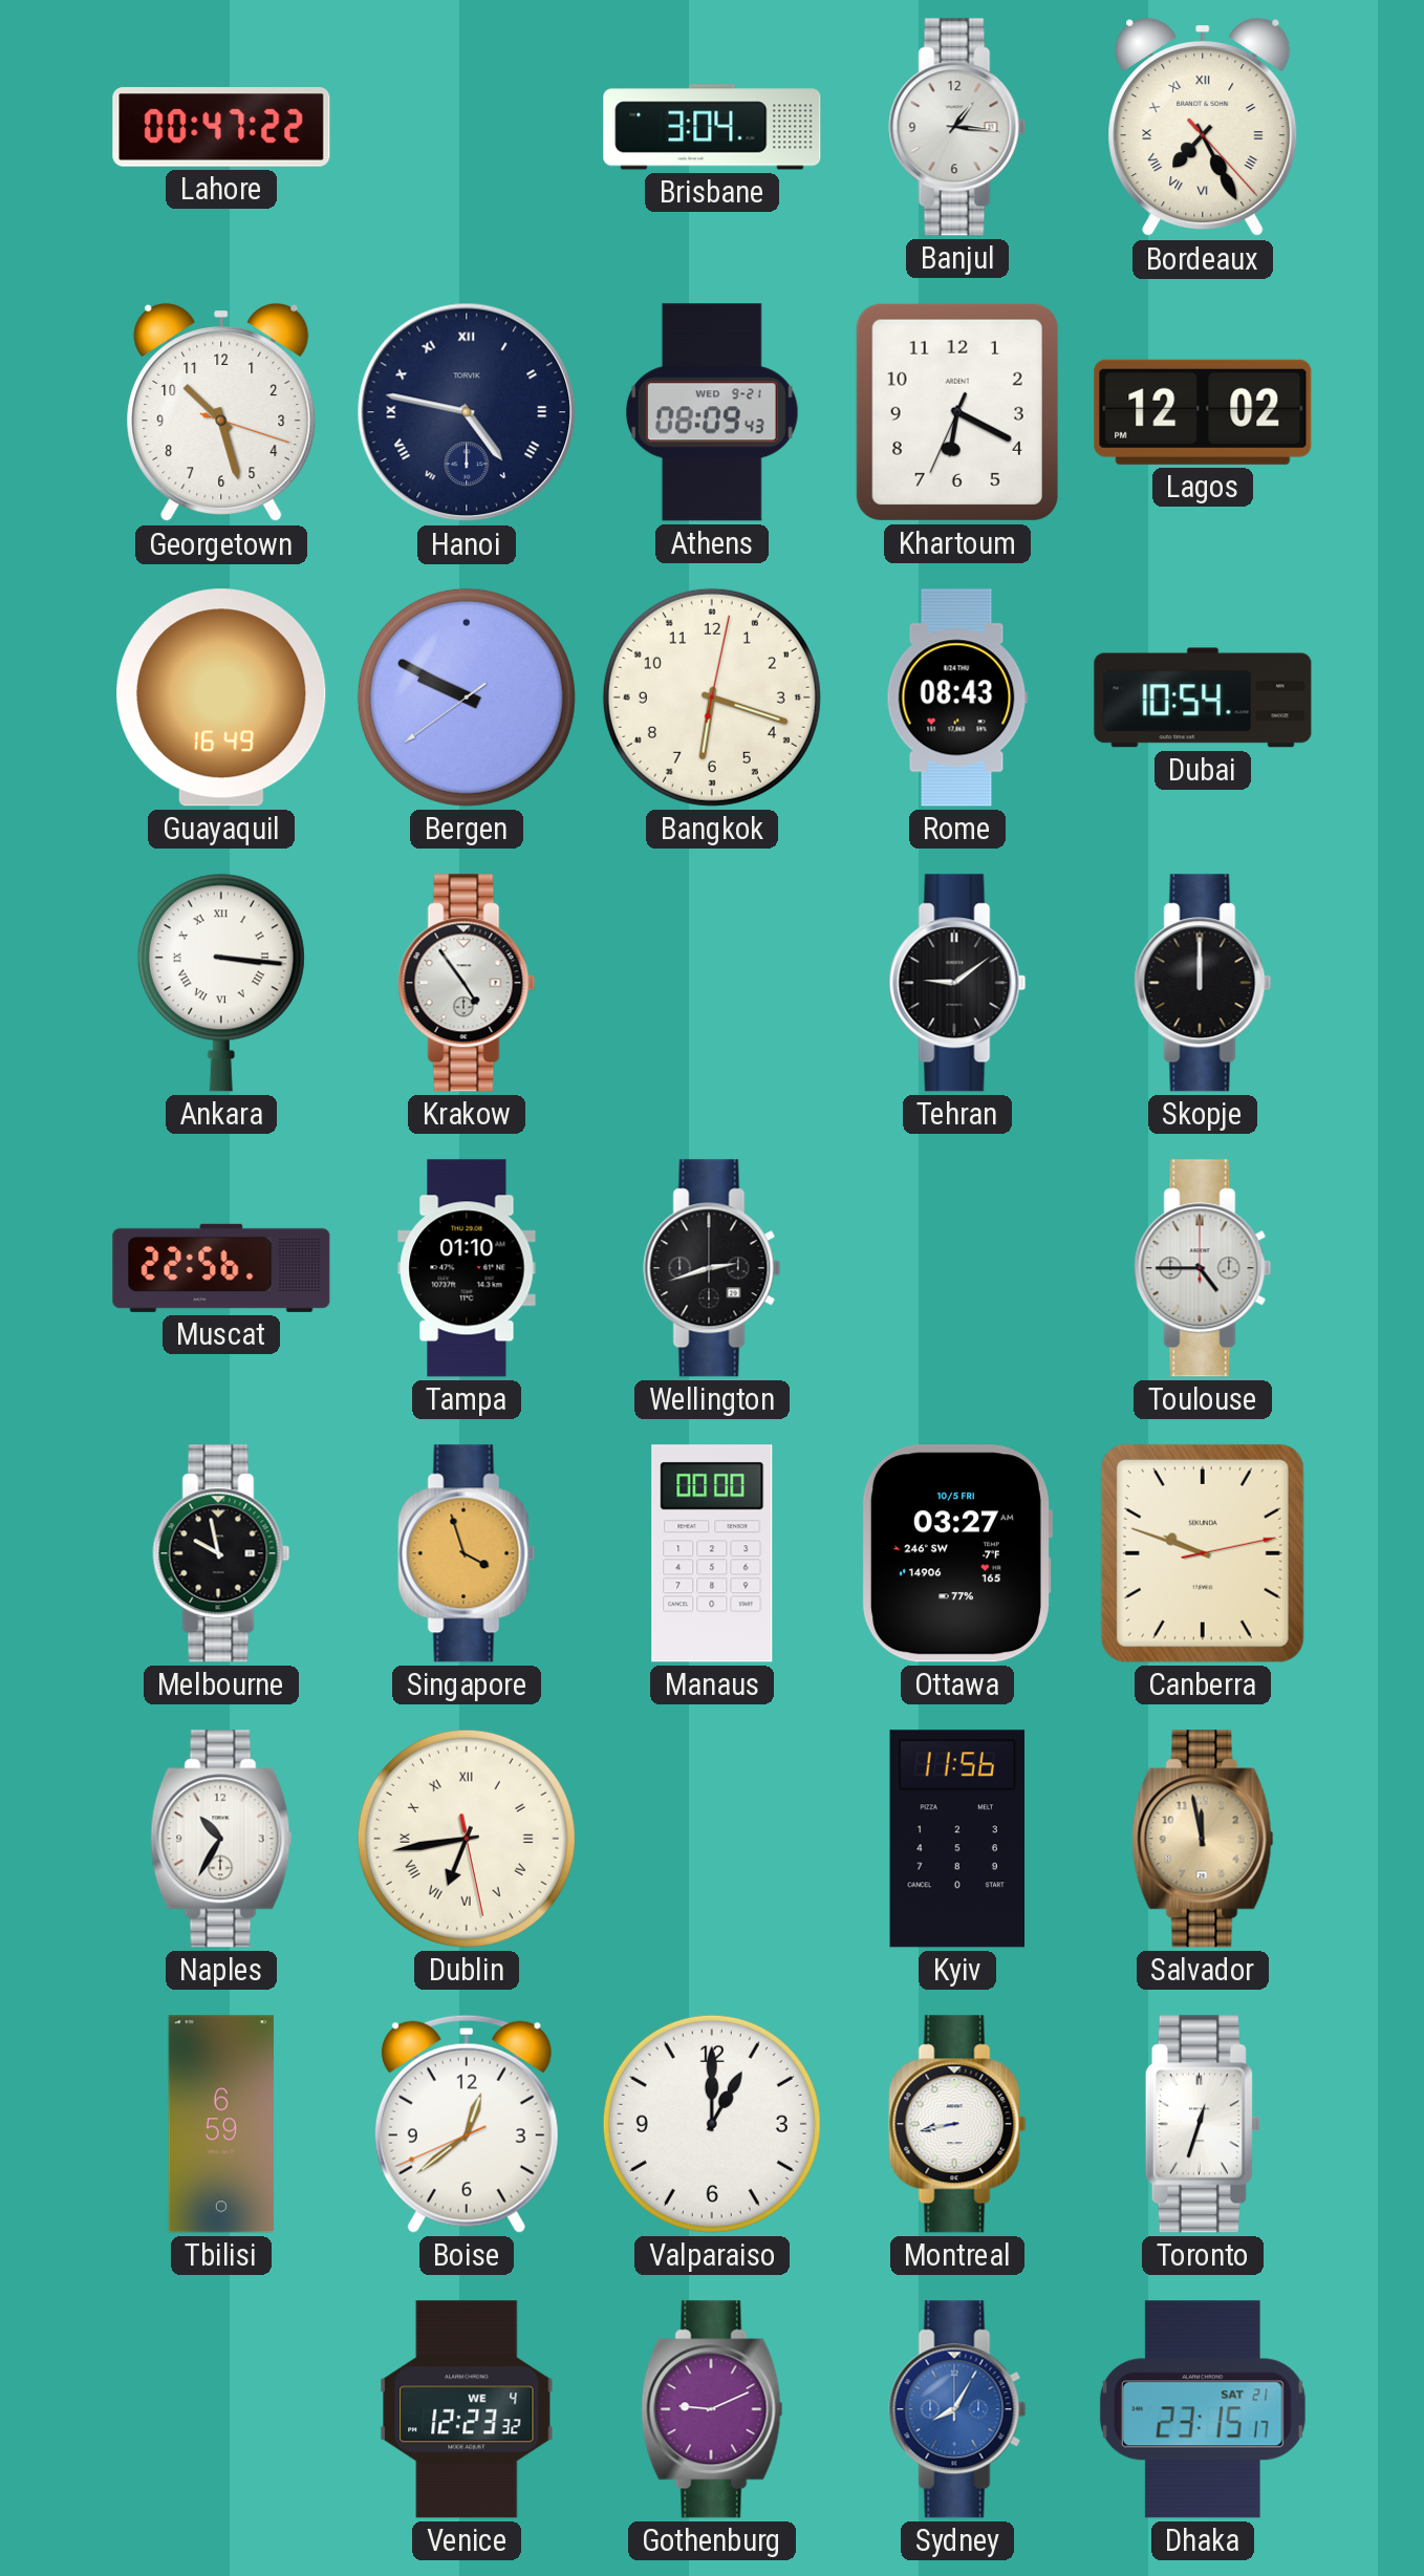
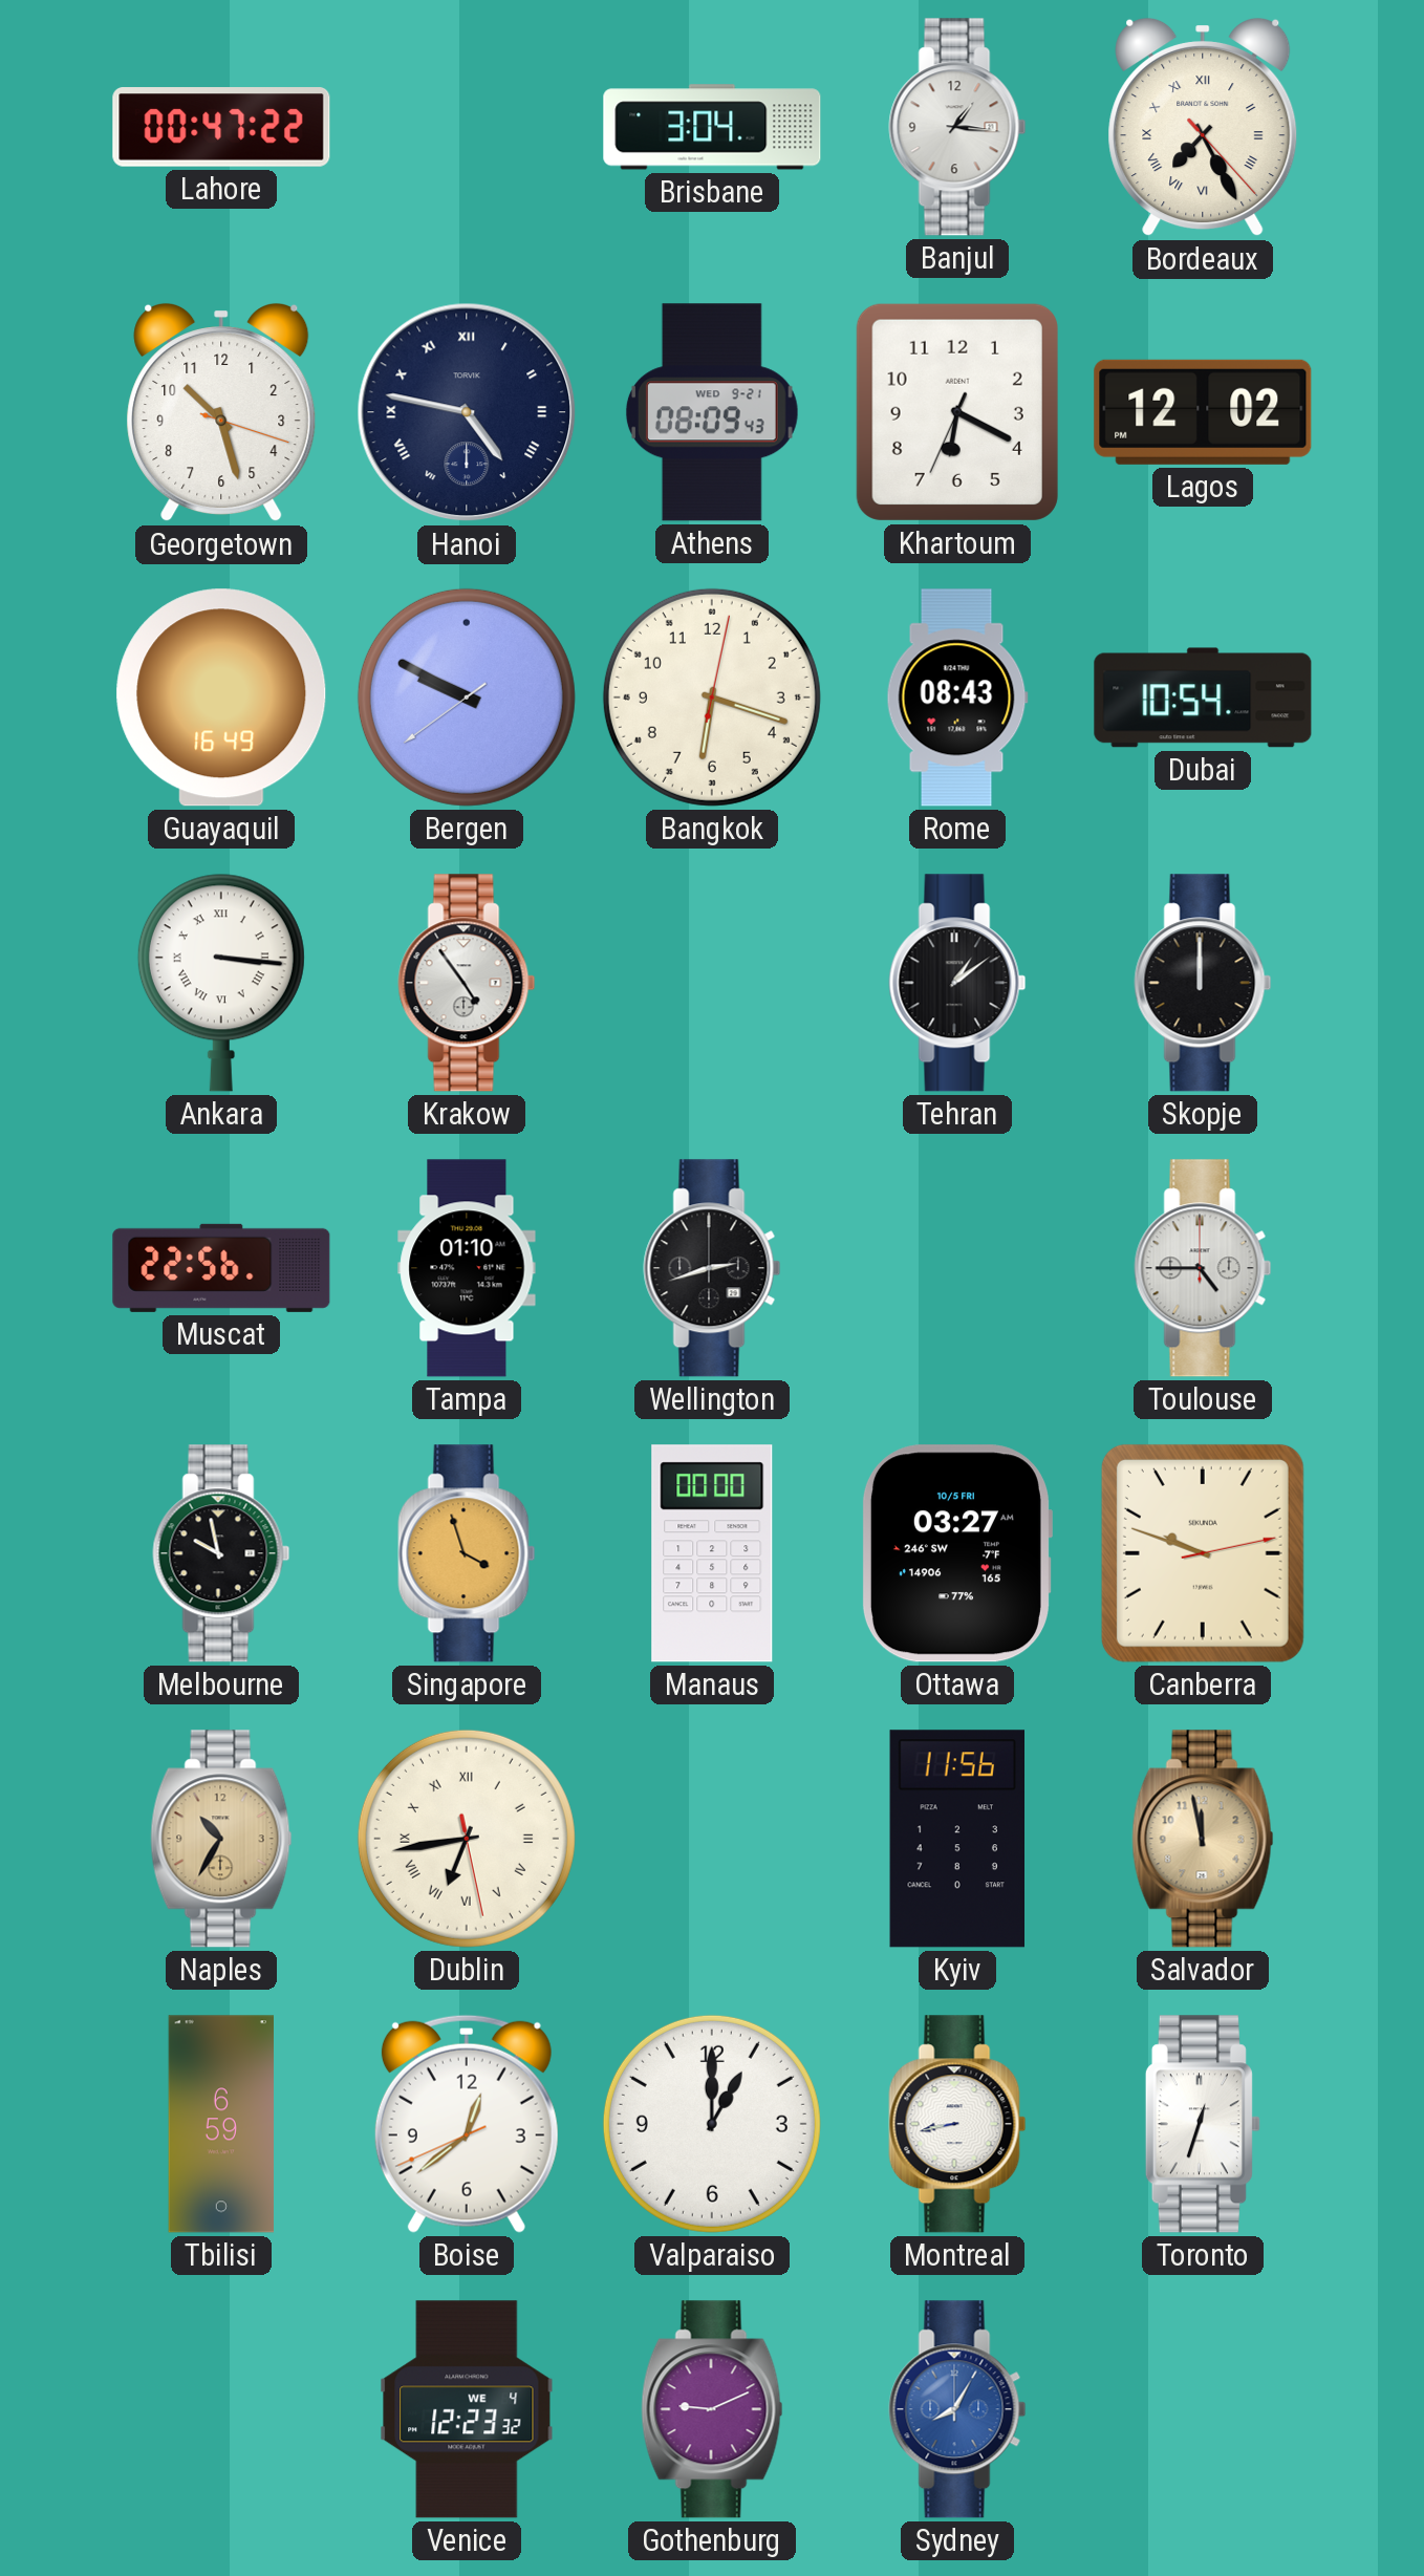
Tehran: 9:09 -> 1:09
Naples dial: white -> champagne
Dhaka: 23:15 -> none
